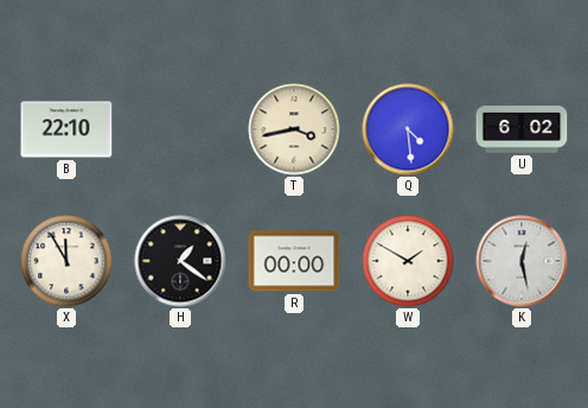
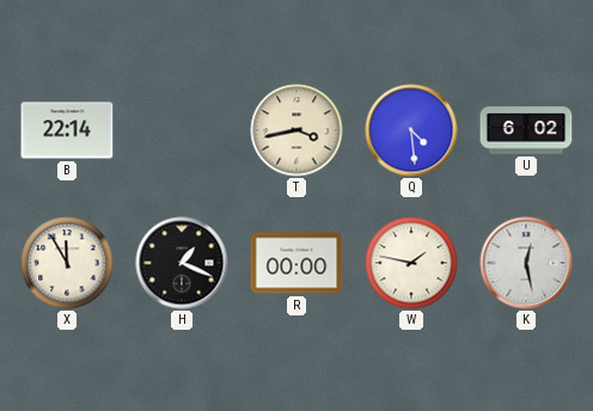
B: 22:10 -> 22:14
H: 1:21 -> 1:19
W: 1:50 -> 1:47
